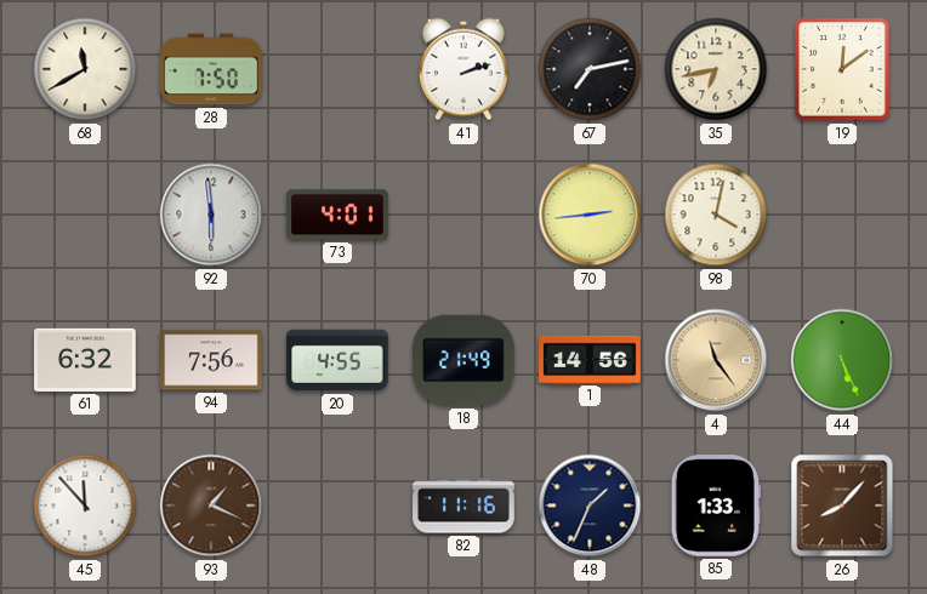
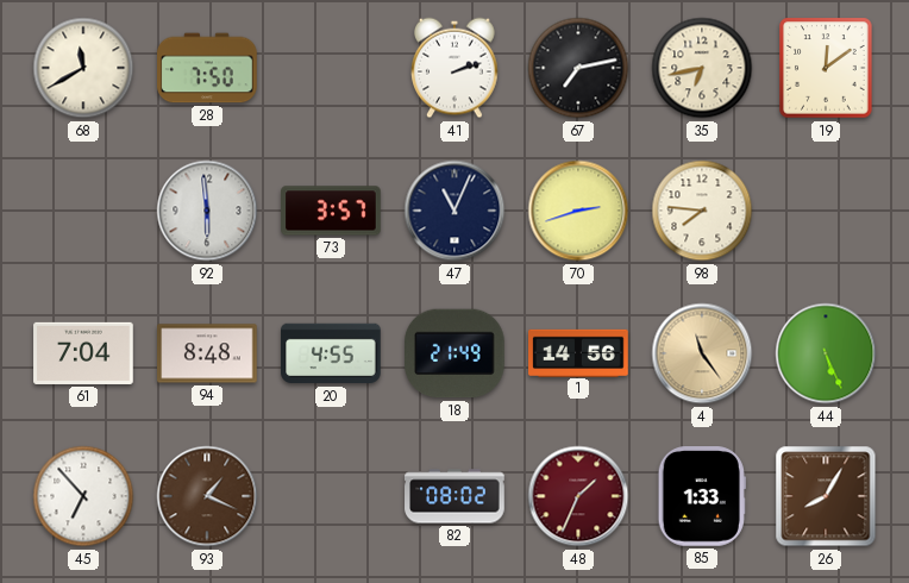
73: 4:01 -> 3:57
47: none -> 11:04
70: 2:44 -> 2:42
98: 4:02 -> 7:46
61: 6:32 -> 7:04
94: 7:56 -> 8:48
45: 11:53 -> 6:53
82: 11:16 -> 08:02
48 dial: navy -> burgundy
26: 8:07 -> 8:05
